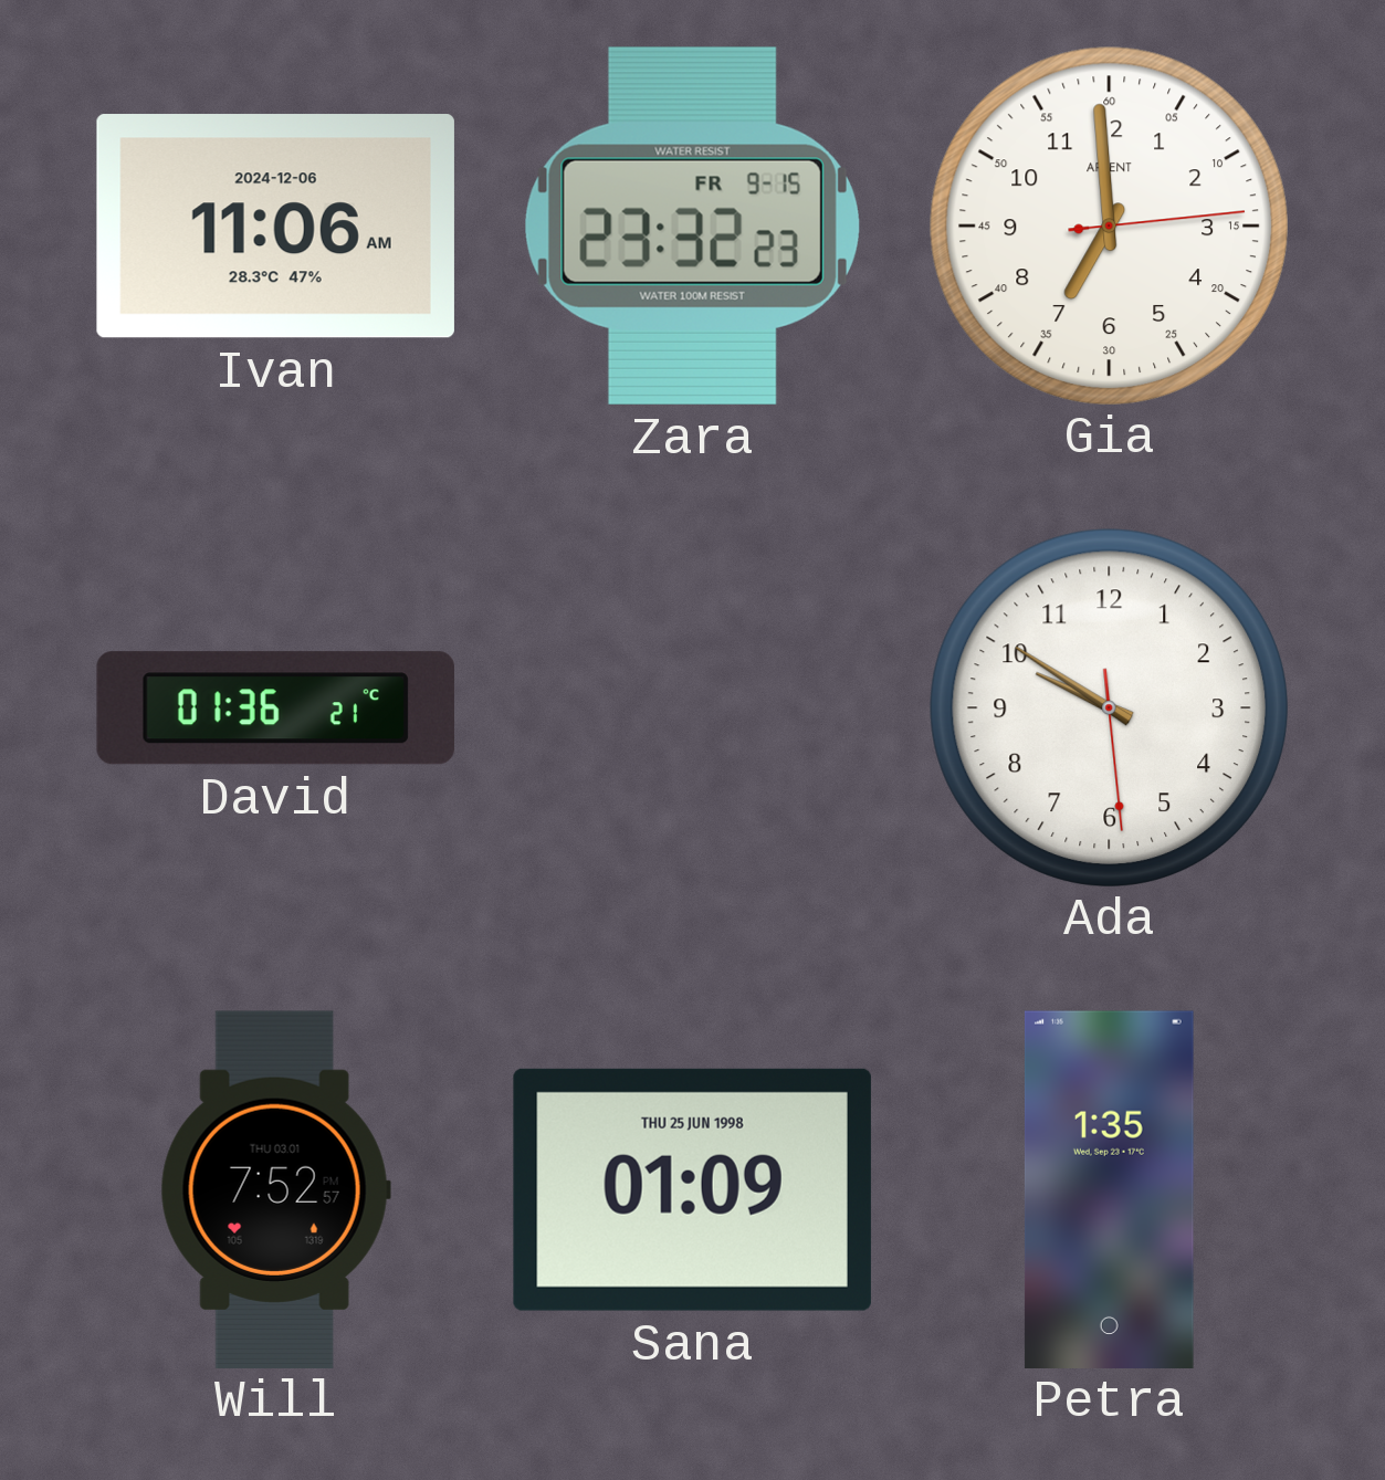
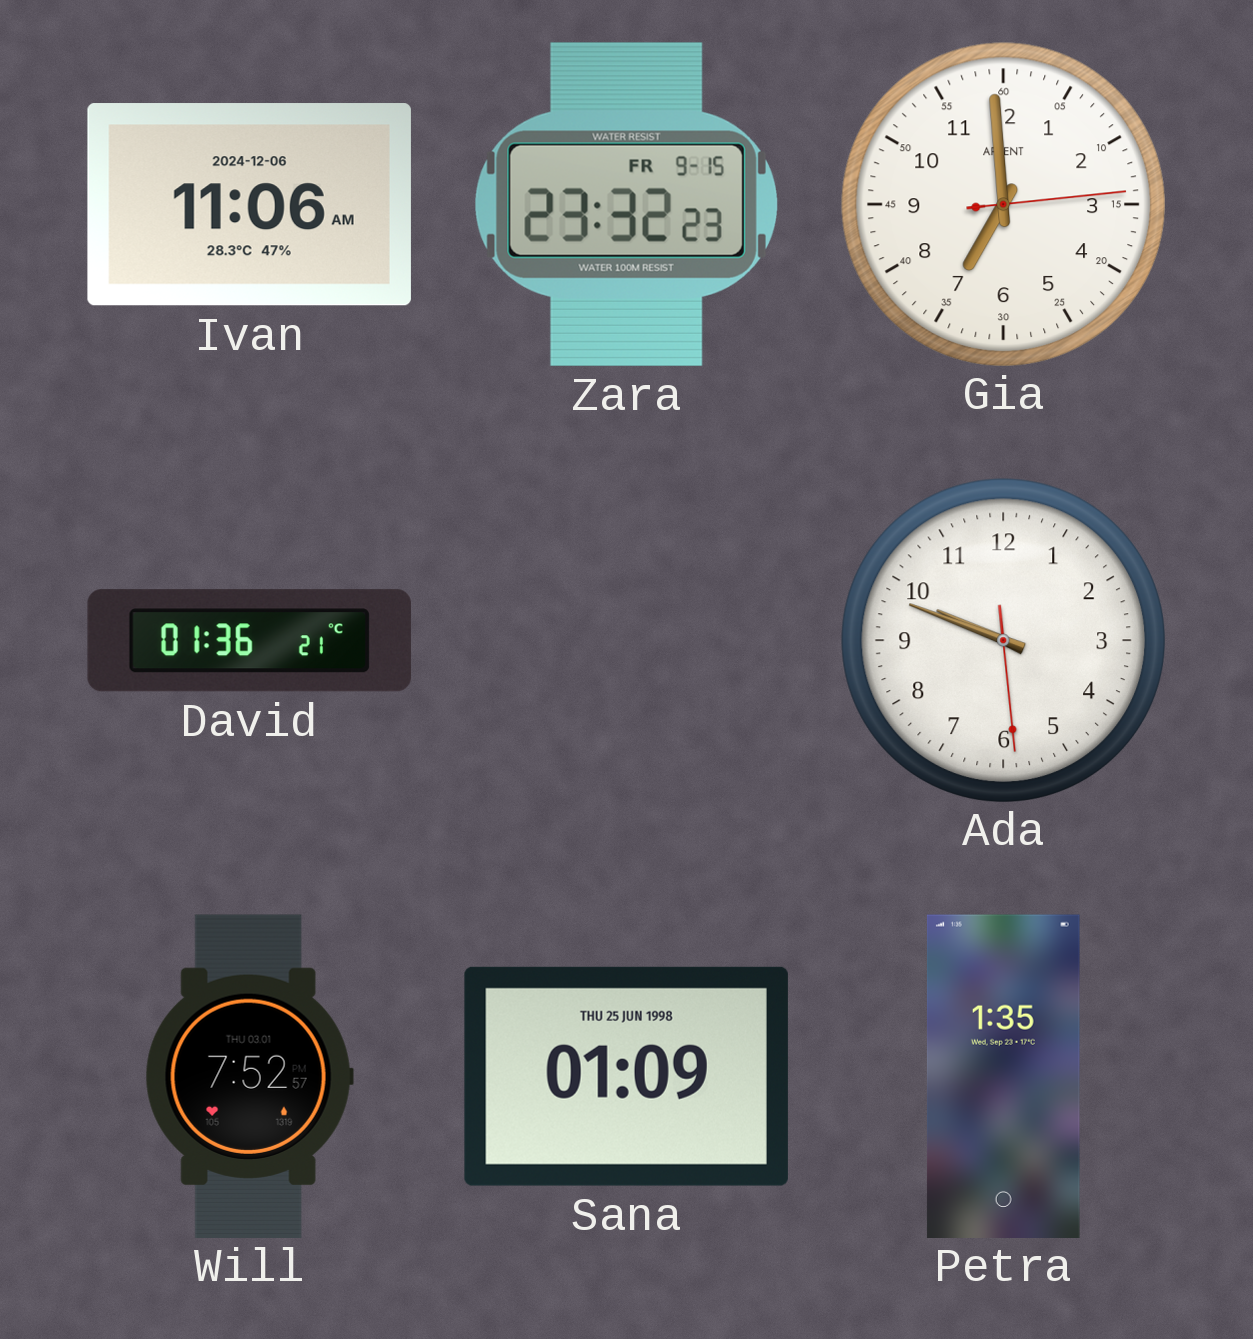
Ada: 9:50 -> 9:48
